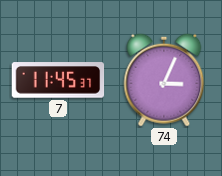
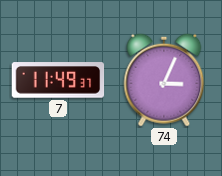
7: 11:45 -> 11:49
